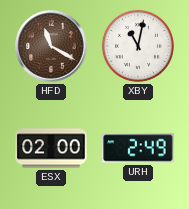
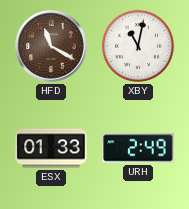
ESX: 02:00 -> 01:33
